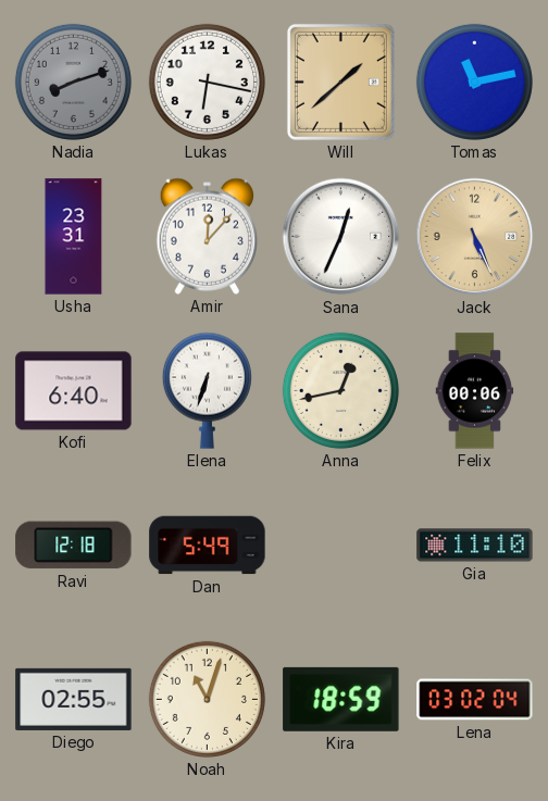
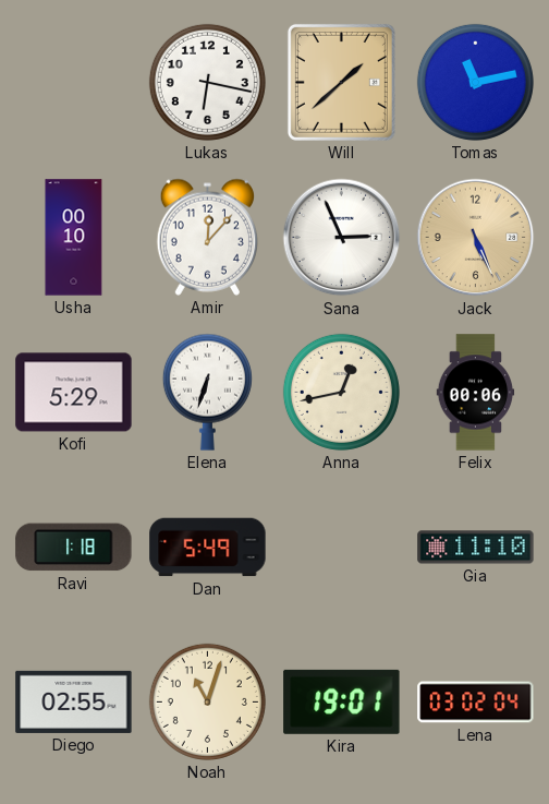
Nadia: 8:12 -> none
Usha: 23:31 -> 00:10
Sana: 12:34 -> 2:56
Kofi: 6:40 -> 5:29
Ravi: 12:18 -> 1:18
Kira: 18:59 -> 19:01
